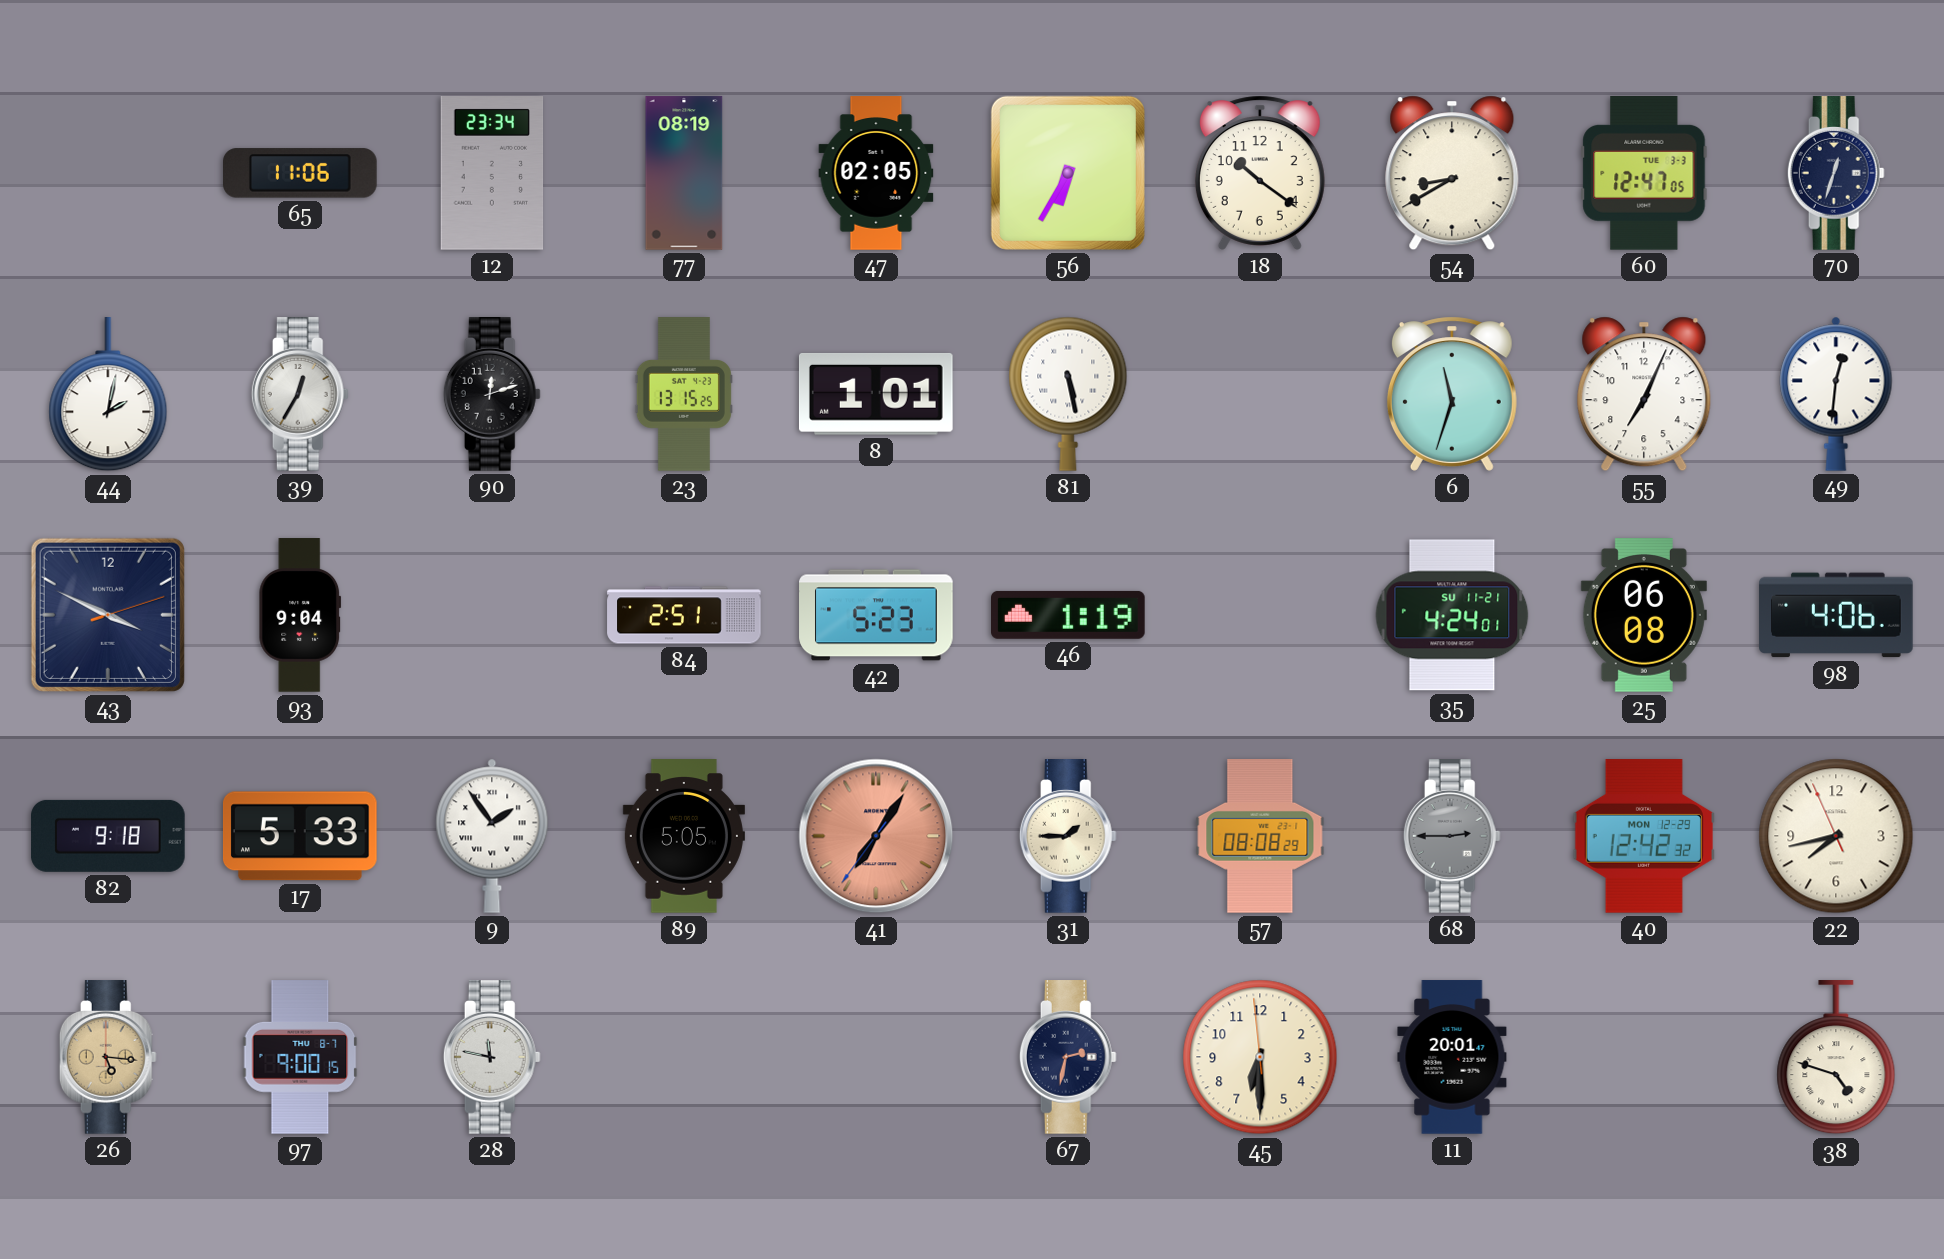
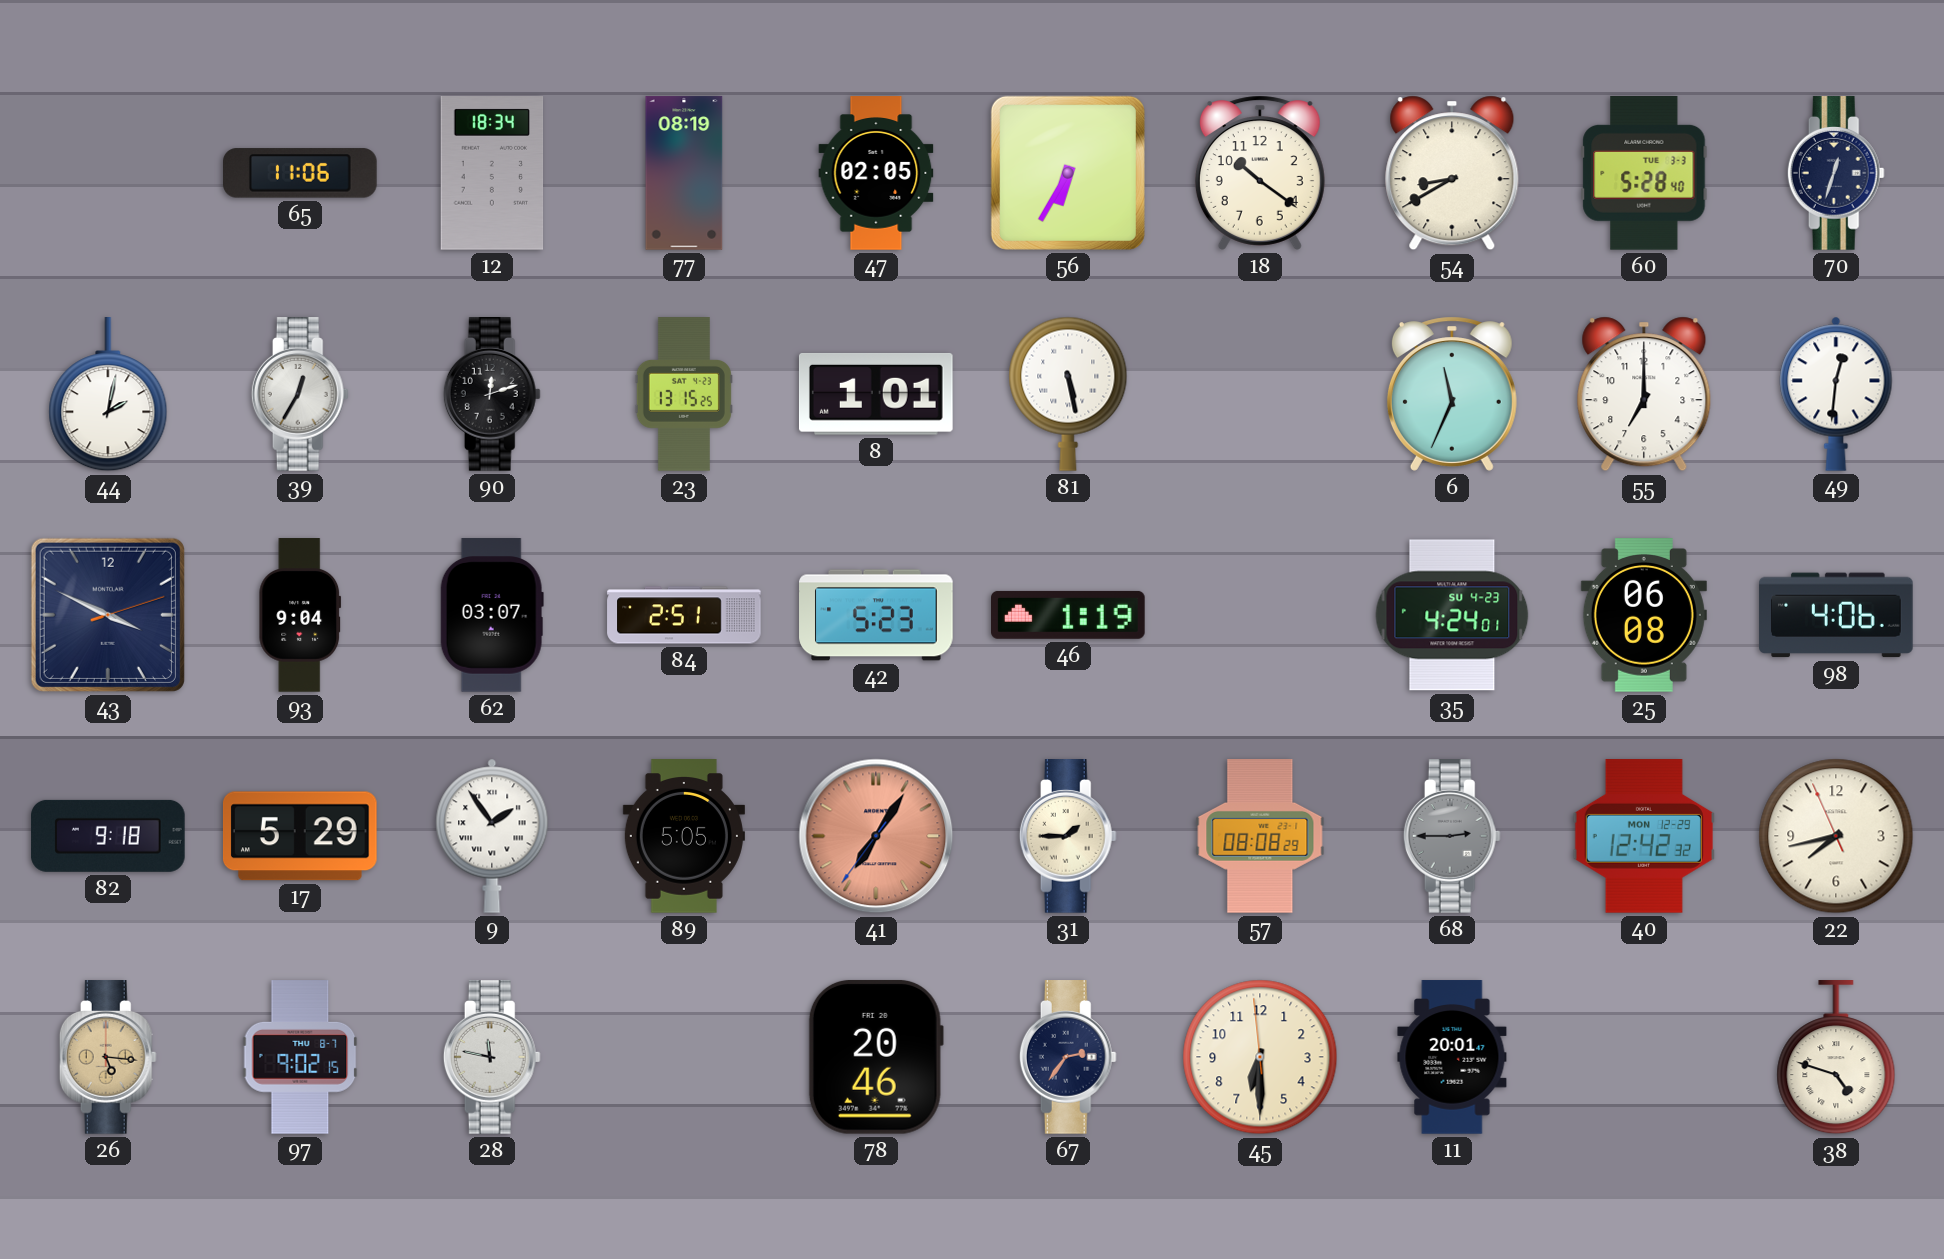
12: 23:34 -> 18:34
60: 12:47 -> 5:28
6: 11:33 -> 11:34
55: 7:04 -> 7:00
62: none -> 03:07
35 date: SU 11-21 -> SU 4-23
17: 5:33 -> 5:29
97: 9:00 -> 9:02
78: none -> 20:46
67: 2:32 -> 2:36
